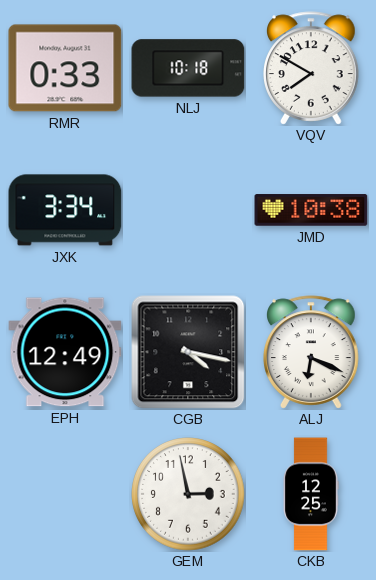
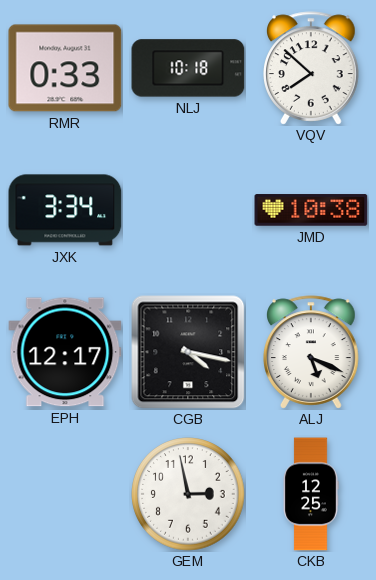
VQV: 7:50 -> 7:52
EPH: 12:49 -> 12:17
ALJ: 6:19 -> 5:19
